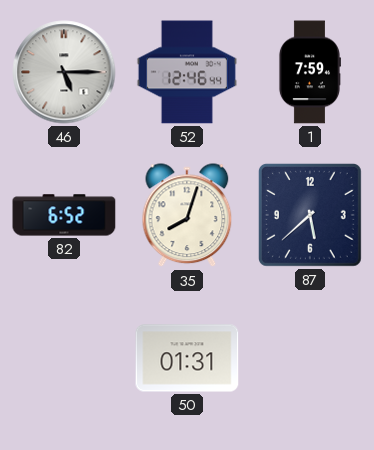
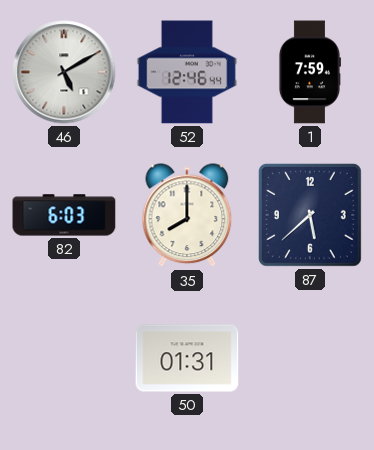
46: 5:15 -> 5:10
82: 6:52 -> 6:03
35: 8:03 -> 8:00
